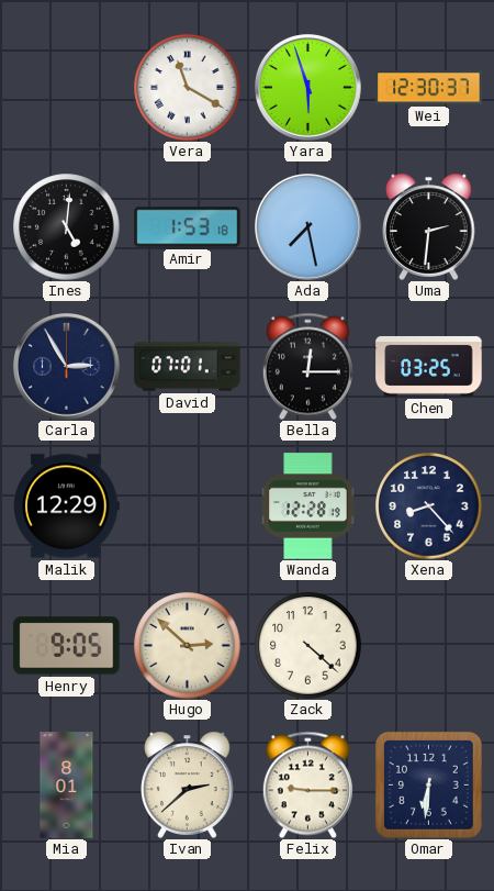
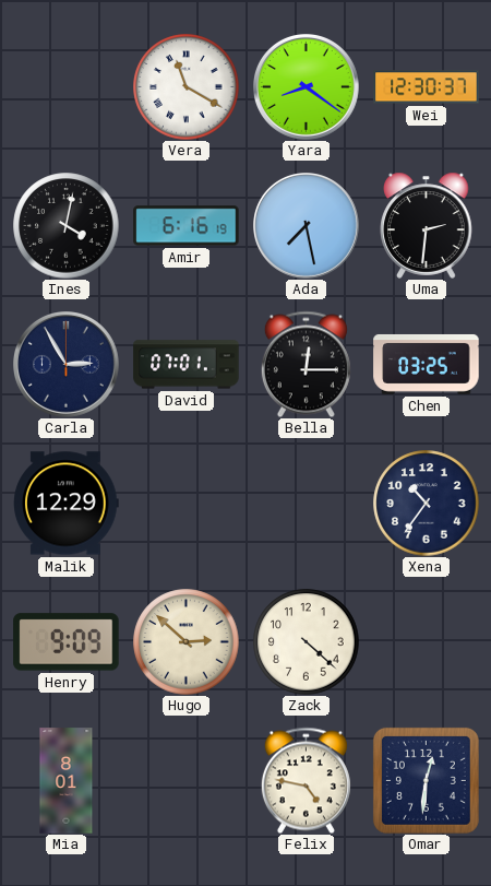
Yara: 5:57 -> 8:21
Ines: 5:01 -> 4:02
Amir: 1:53 -> 6:16
Wanda: 12:28 -> none
Xena: 8:23 -> 10:36
Henry: 9:05 -> 9:09
Ivan: 2:38 -> none
Felix: 9:15 -> 4:47
Omar: 6:31 -> 12:31
